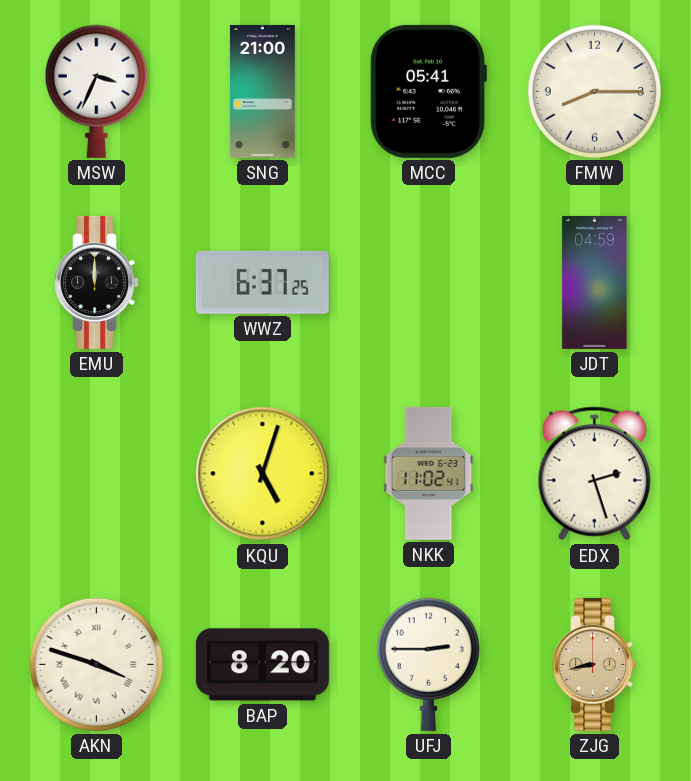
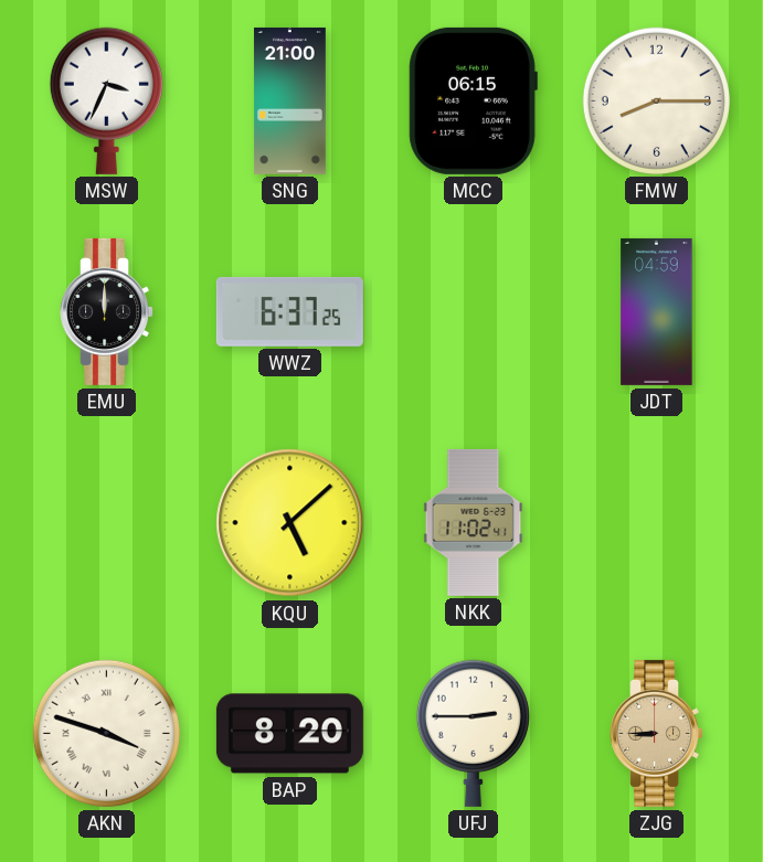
MCC: 05:41 -> 06:15
KQU: 5:03 -> 5:08
EDX: 2:27 -> none
ZJG: 8:43 -> 8:45
